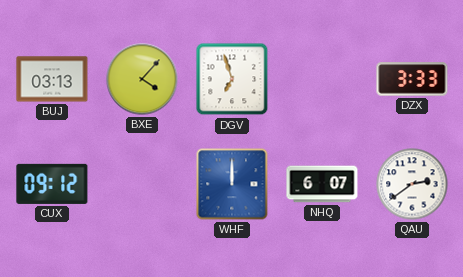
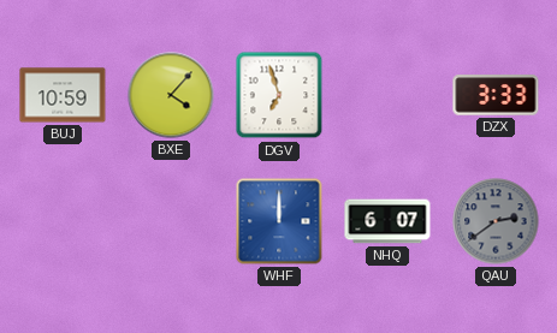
BUJ: 03:13 -> 10:59
CUX: 09:12 -> none
QAU dial: white -> grey
